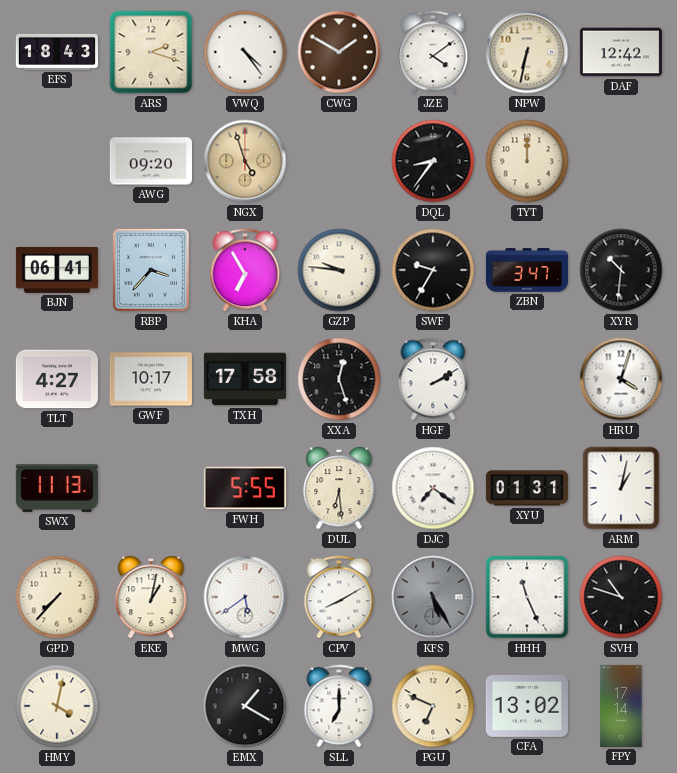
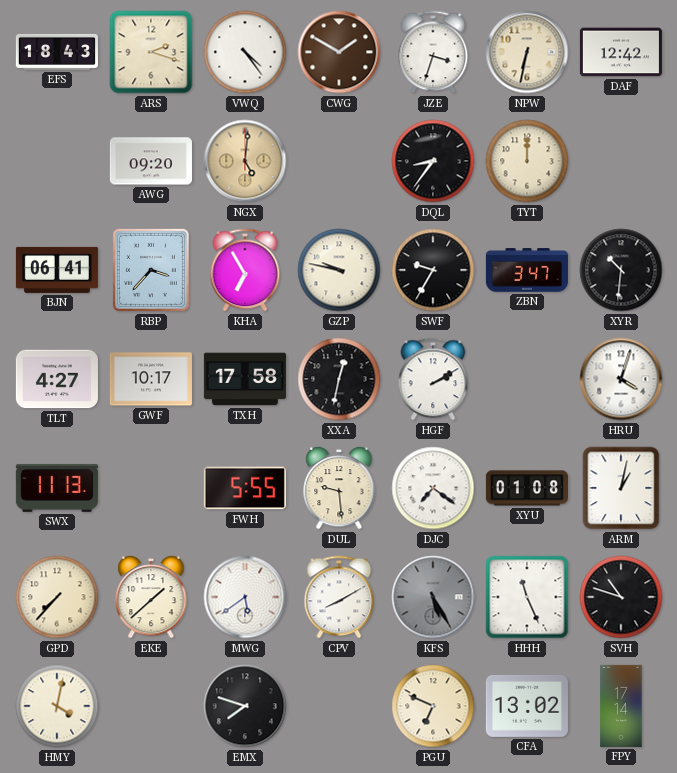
JZE: 4:09 -> 3:33
NGX: 4:57 -> 5:01
GZP: 9:46 -> 9:47
XXA: 12:27 -> 12:32
DUL: 6:29 -> 9:29
XYU: 01:31 -> 01:08
EKE: 1:02 -> 1:38
EMX: 1:20 -> 7:48
SLL: 7:00 -> none
